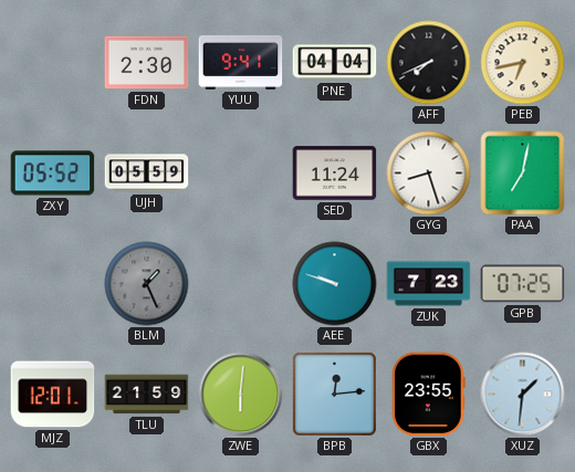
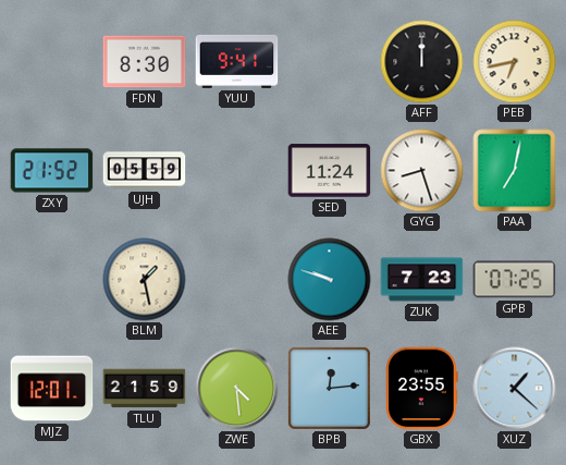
FDN: 2:30 -> 8:30
PNE: 04:04 -> none
AFF: 7:41 -> 12:00
ZXY: 05:52 -> 21:52
BLM: 1:26 -> 1:28
BLM dial: grey -> cream
ZWE: 6:01 -> 4:29
XUZ: 1:31 -> 1:22
